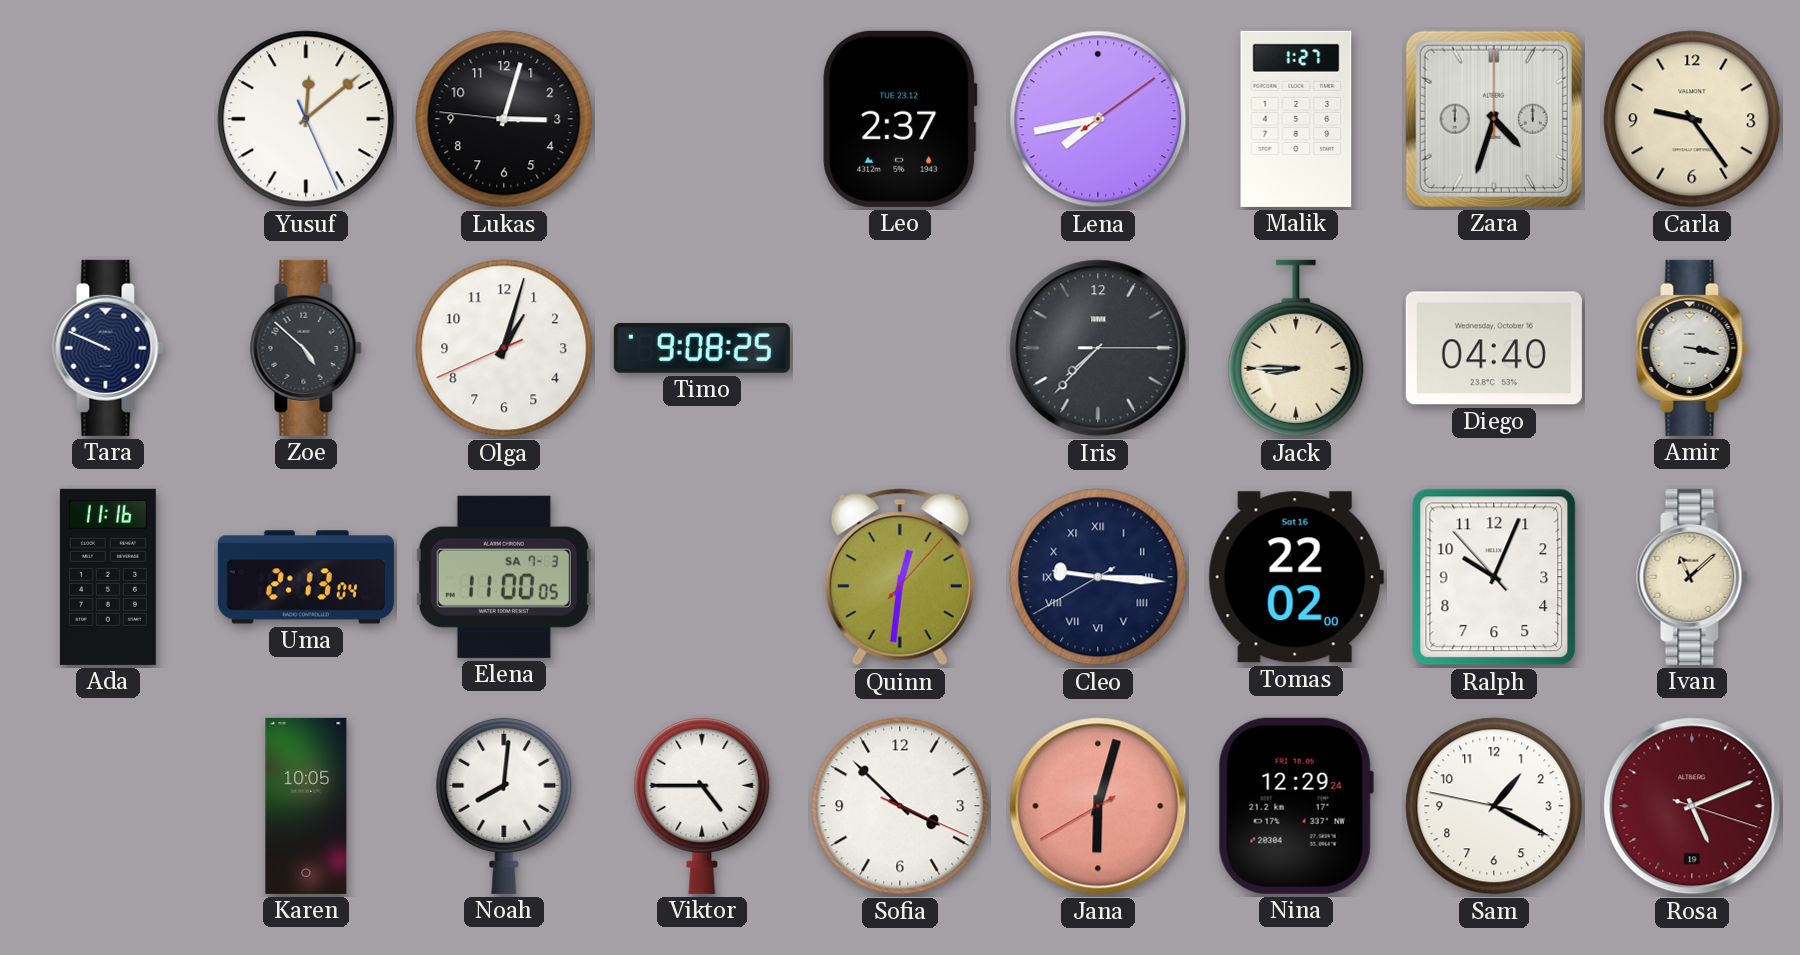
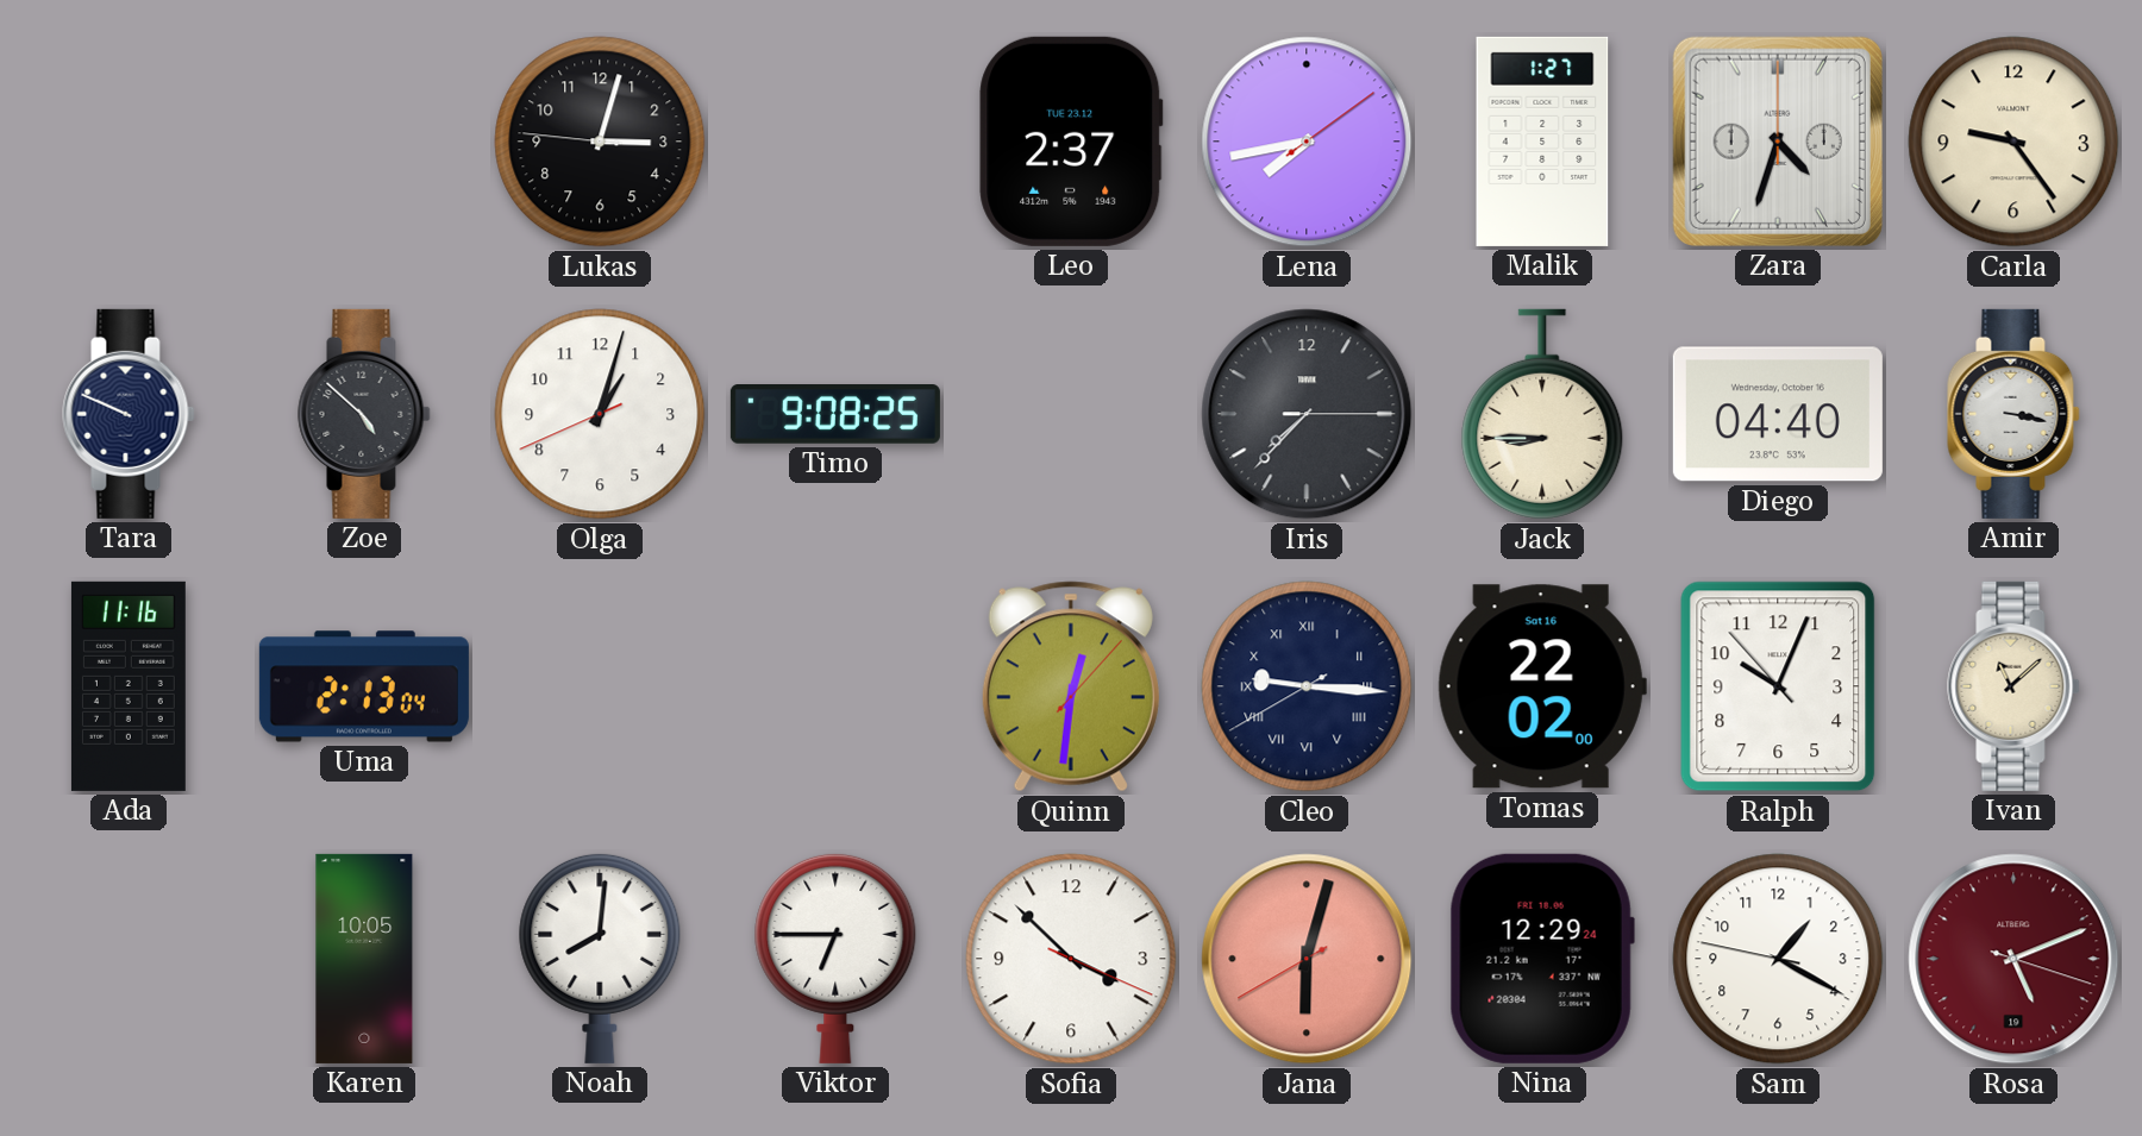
Yusuf: 12:08 -> none
Elena: 11:00 -> none
Viktor: 4:45 -> 6:45
